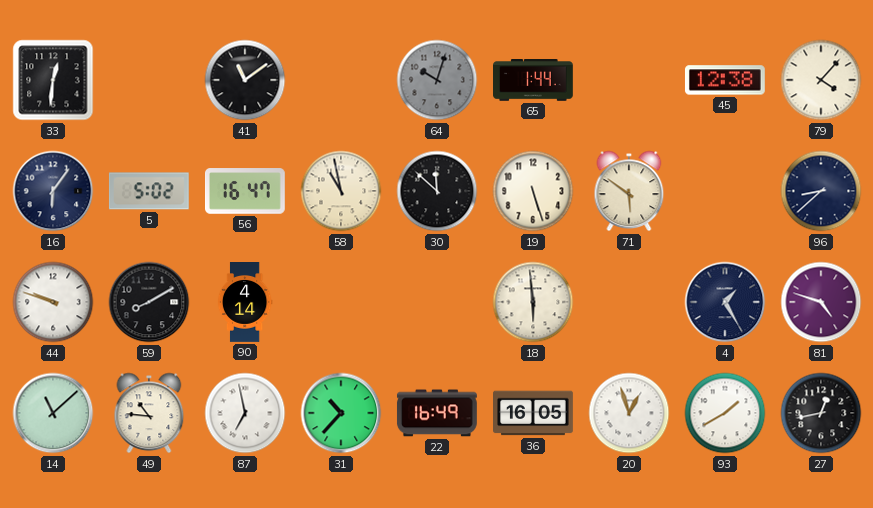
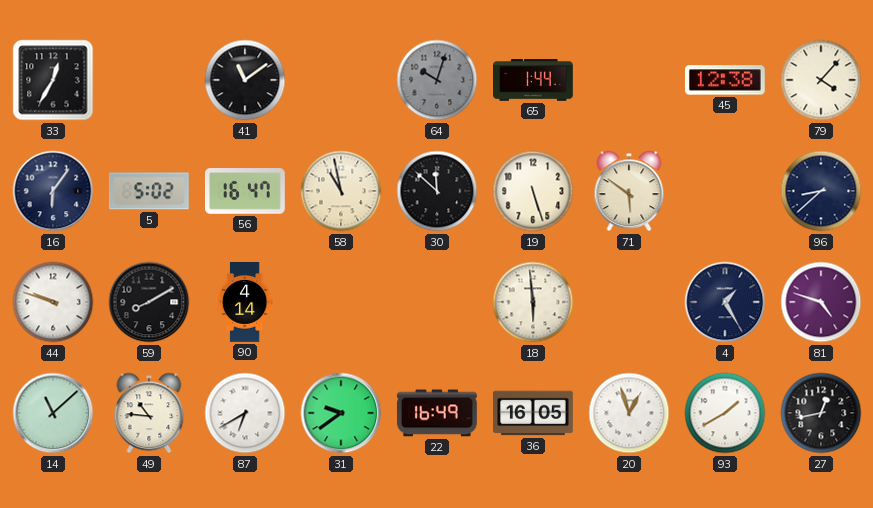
33: 12:31 -> 12:35
87: 6:58 -> 6:40
31: 10:37 -> 9:39
